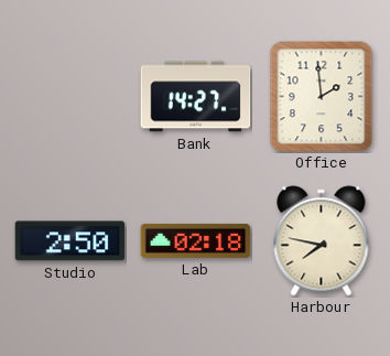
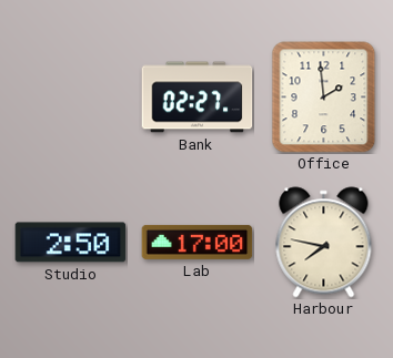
Bank: 14:27 -> 02:27
Lab: 02:18 -> 17:00
